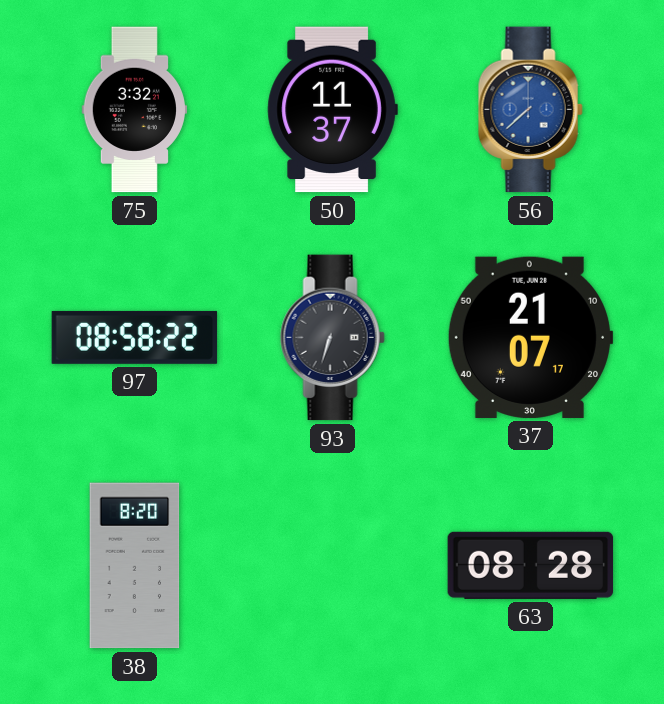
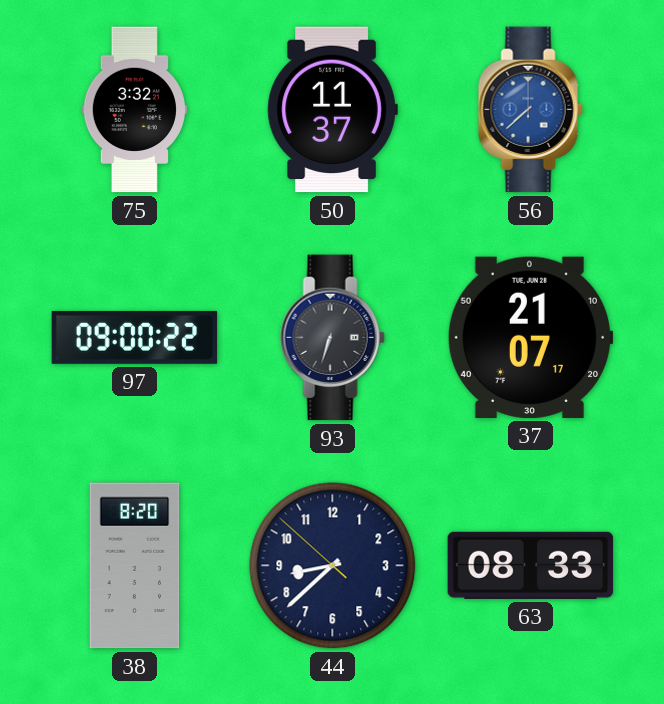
97: 08:58 -> 09:00
44: none -> 8:37
63: 08:28 -> 08:33
